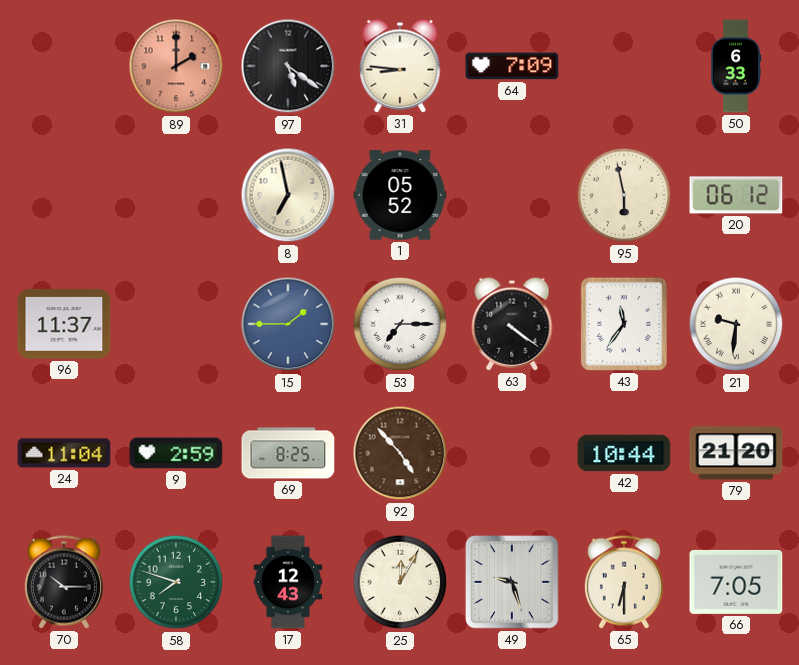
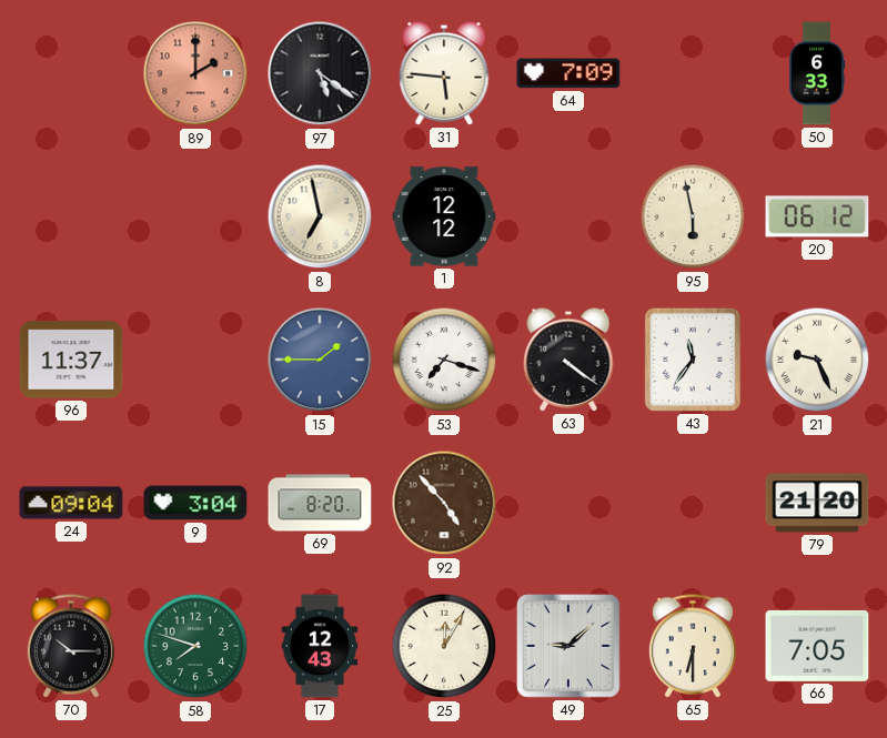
31: 8:46 -> 5:46
1: 05:52 -> 12:12
53: 7:15 -> 7:18
21: 9:31 -> 9:26
24: 11:04 -> 09:04
9: 2:59 -> 3:04
69: 8:25 -> 8:20
42: 10:44 -> none
49: 9:27 -> 9:08
